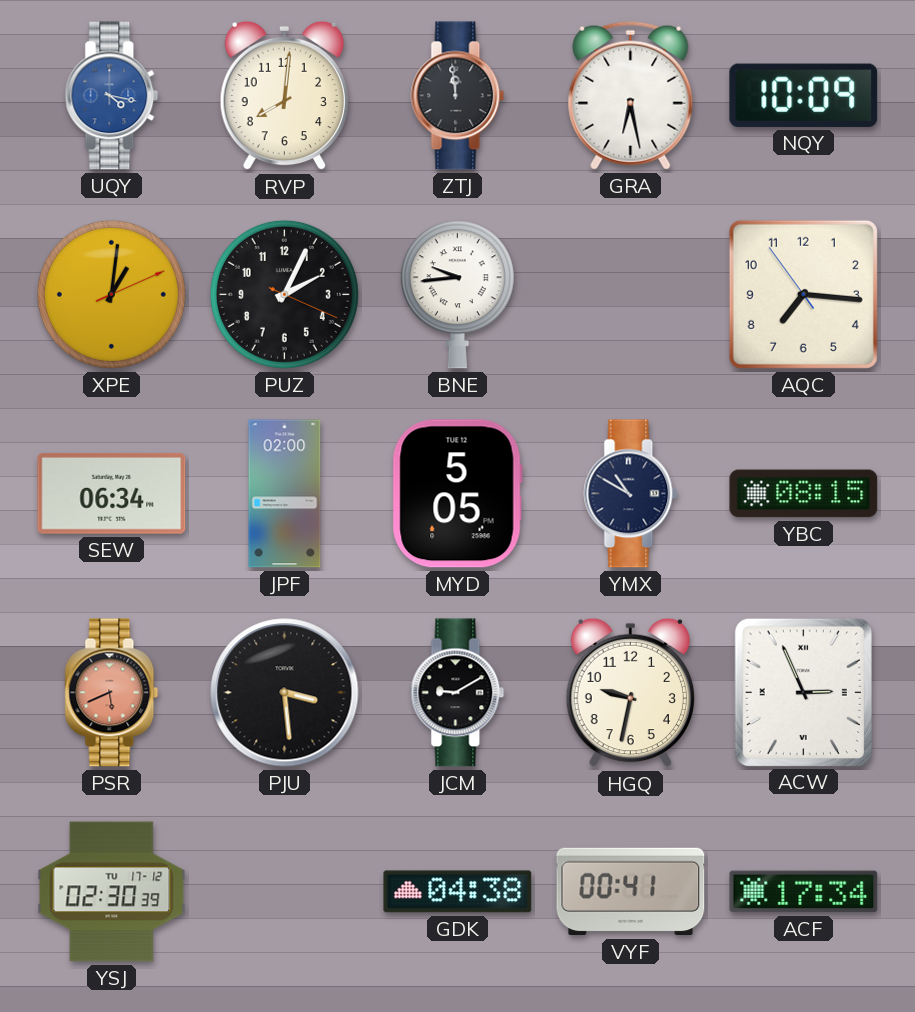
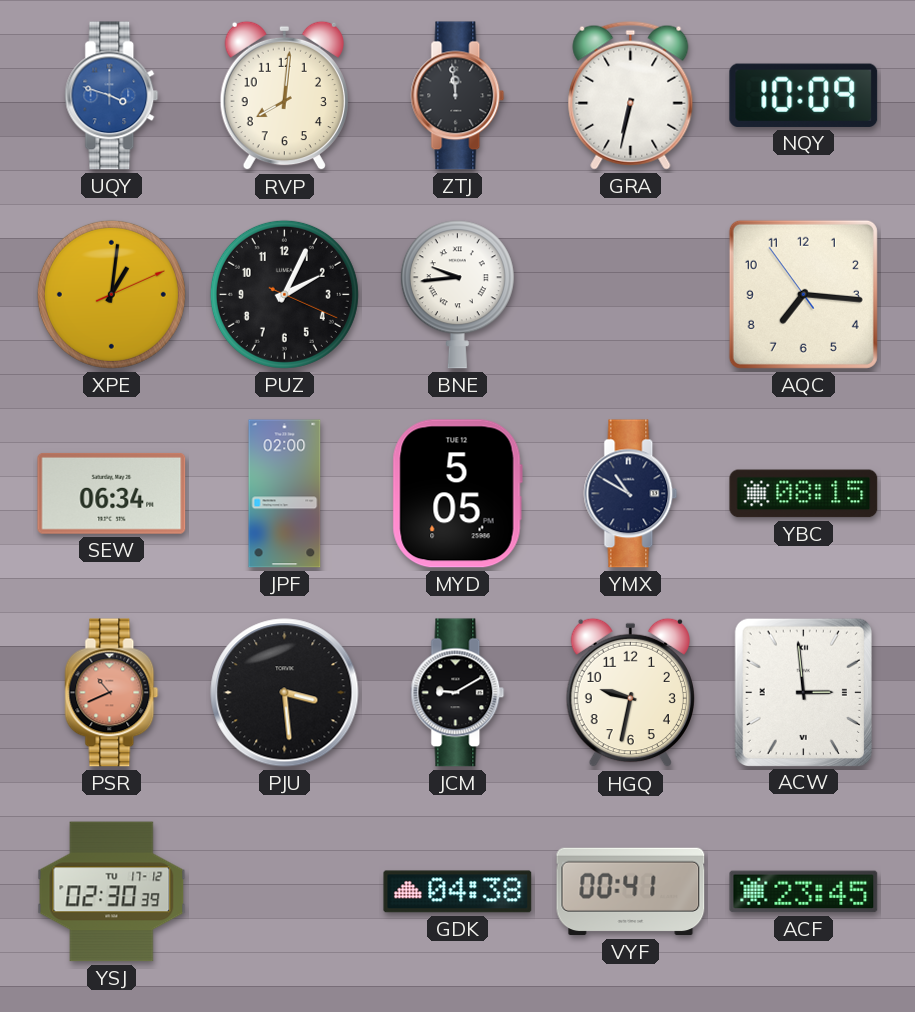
UQY: 4:17 -> 3:48
GRA: 6:28 -> 6:32
PSR: 5:41 -> 10:41
ACW: 2:56 -> 2:59
ACF: 17:34 -> 23:45
